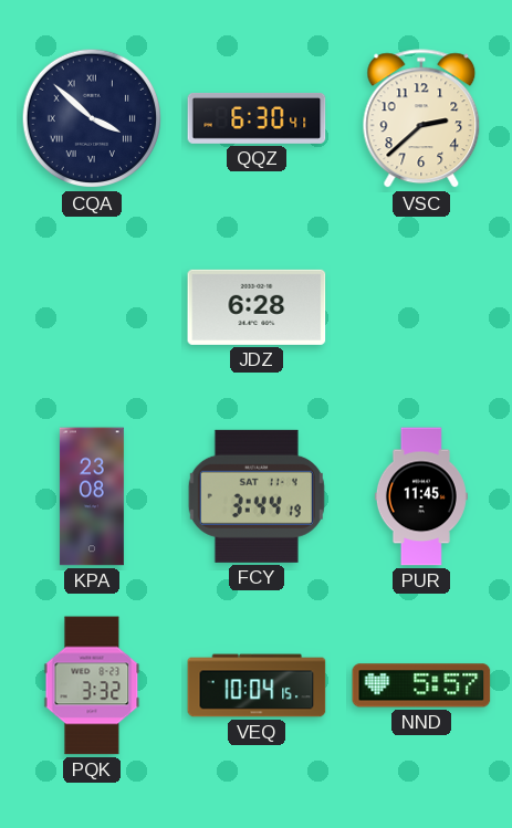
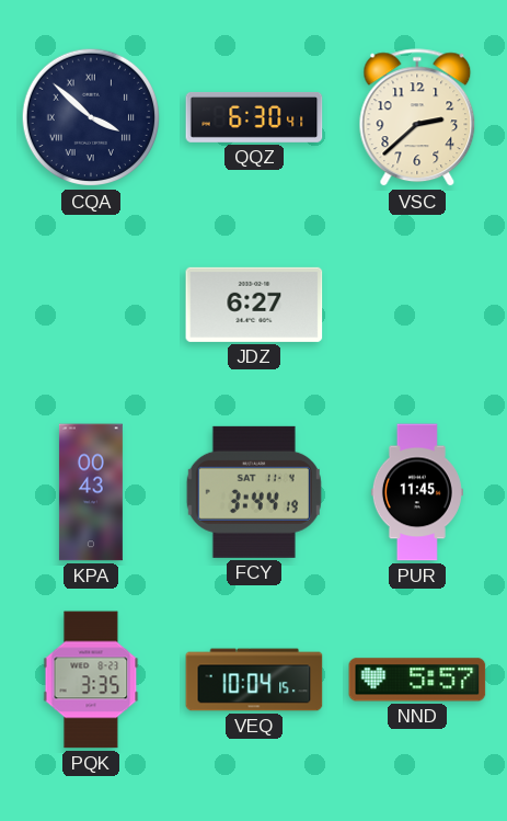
JDZ: 6:28 -> 6:27
KPA: 23:08 -> 00:43
PQK: 3:32 -> 3:35
